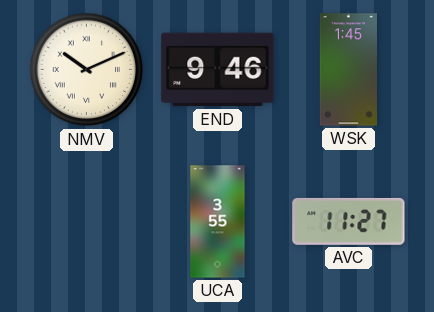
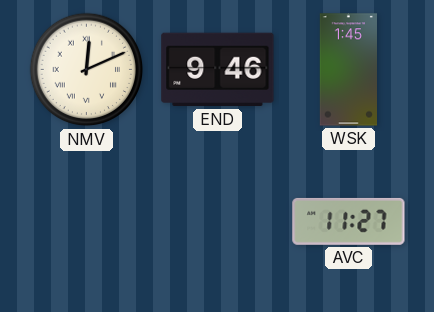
NMV: 10:11 -> 12:11
UCA: 3:55 -> none
